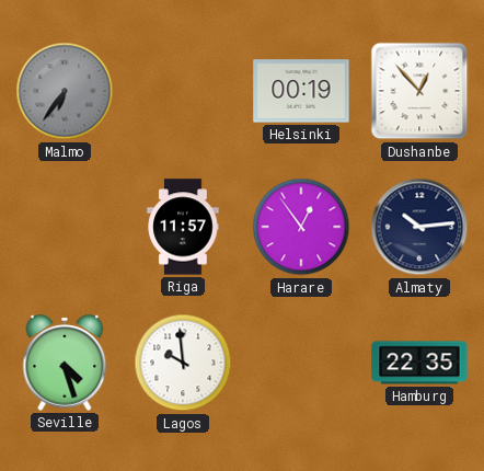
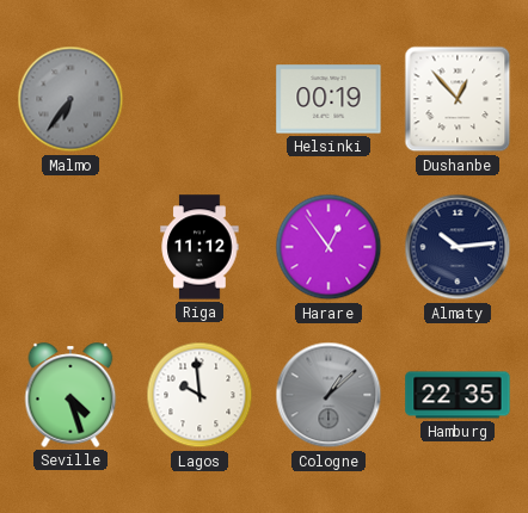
Riga: 11:57 -> 11:12
Cologne: none -> 1:08
